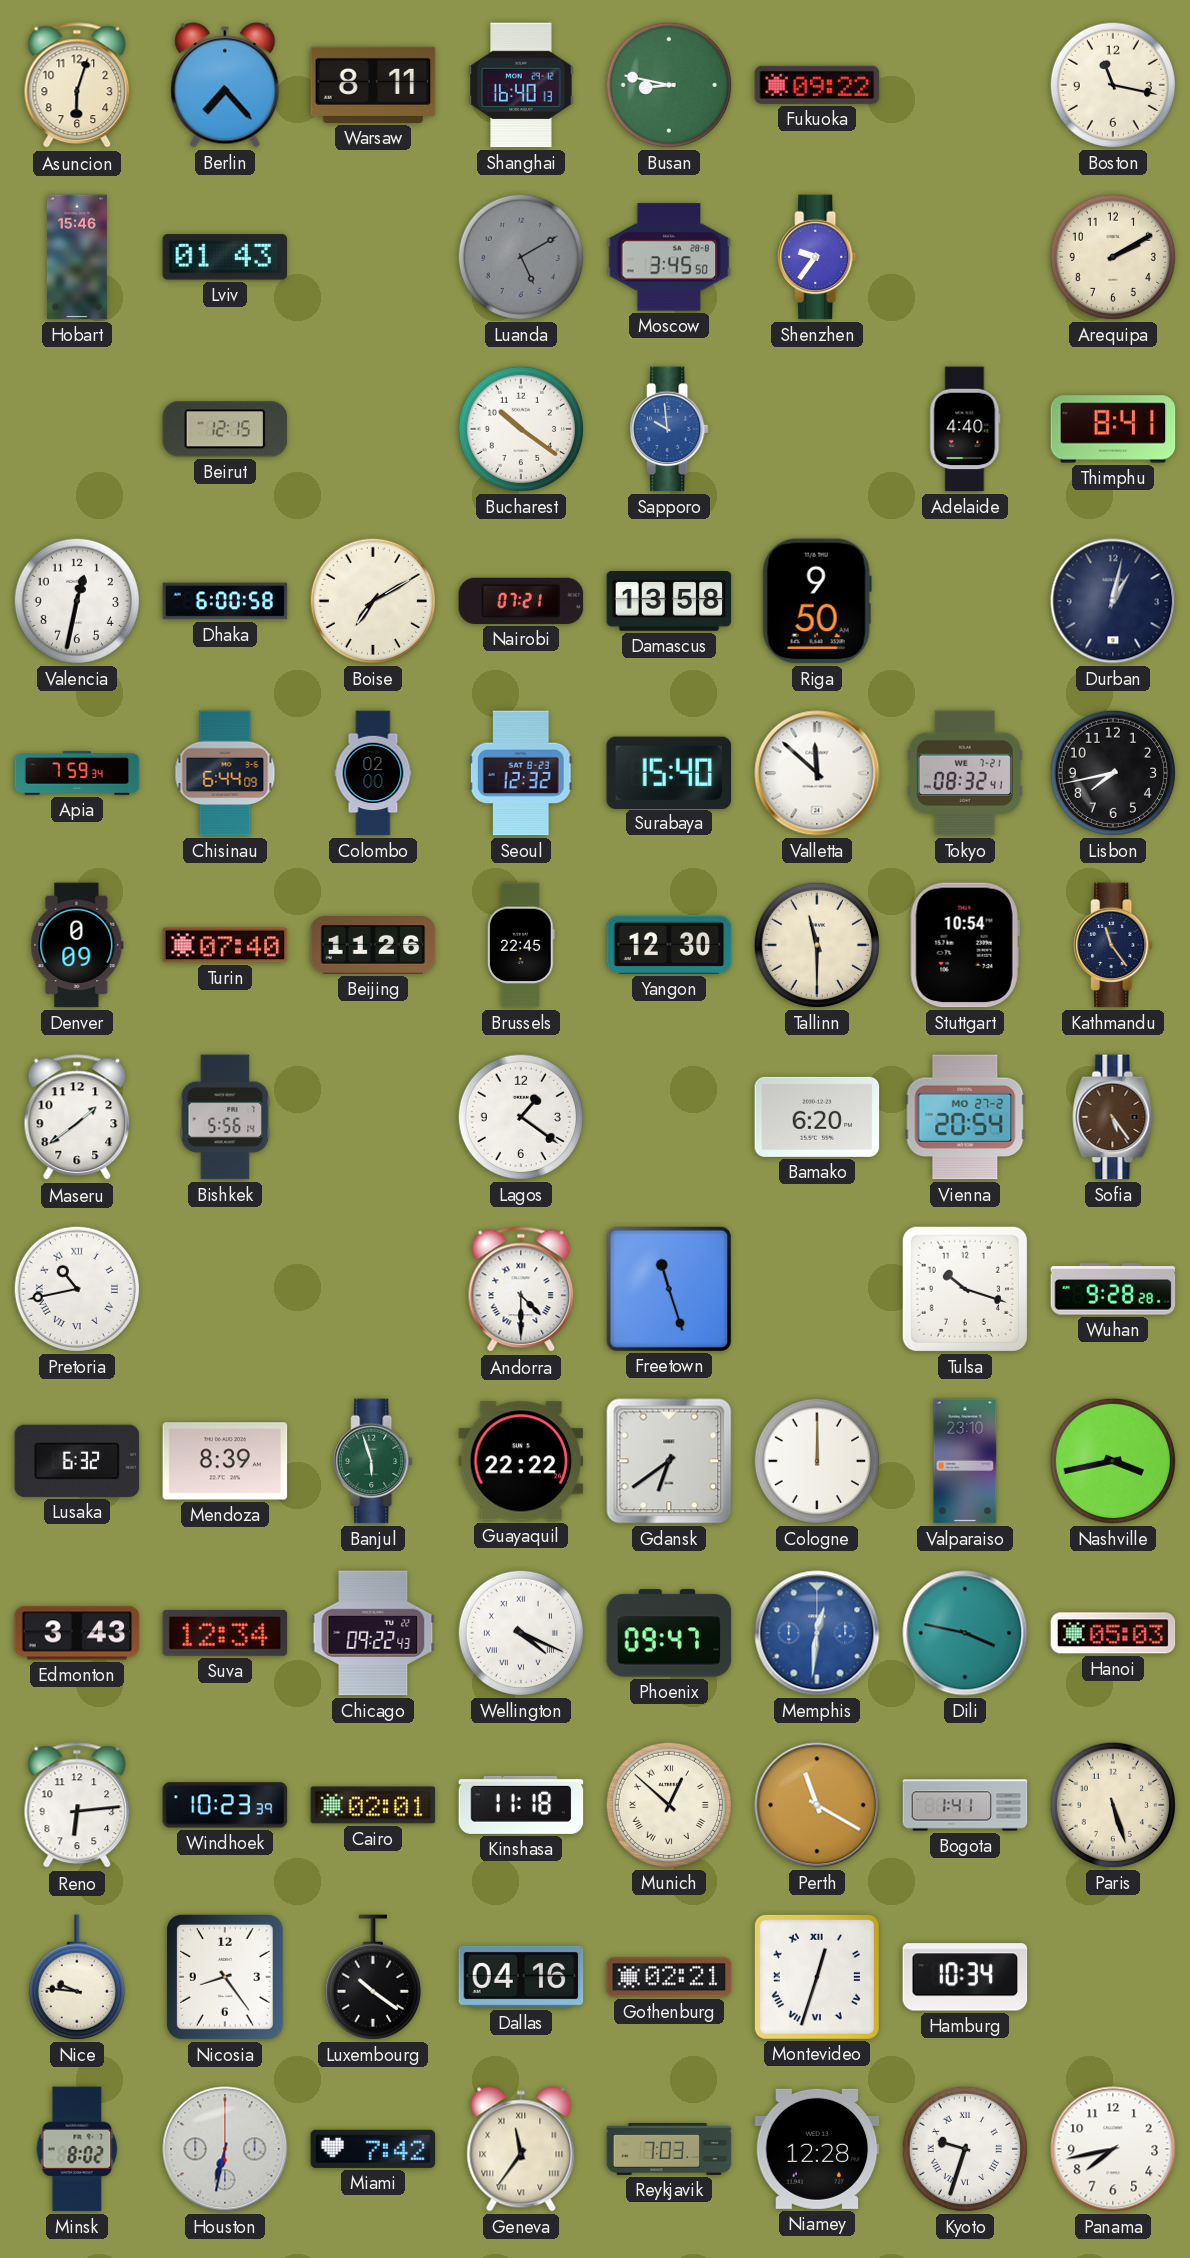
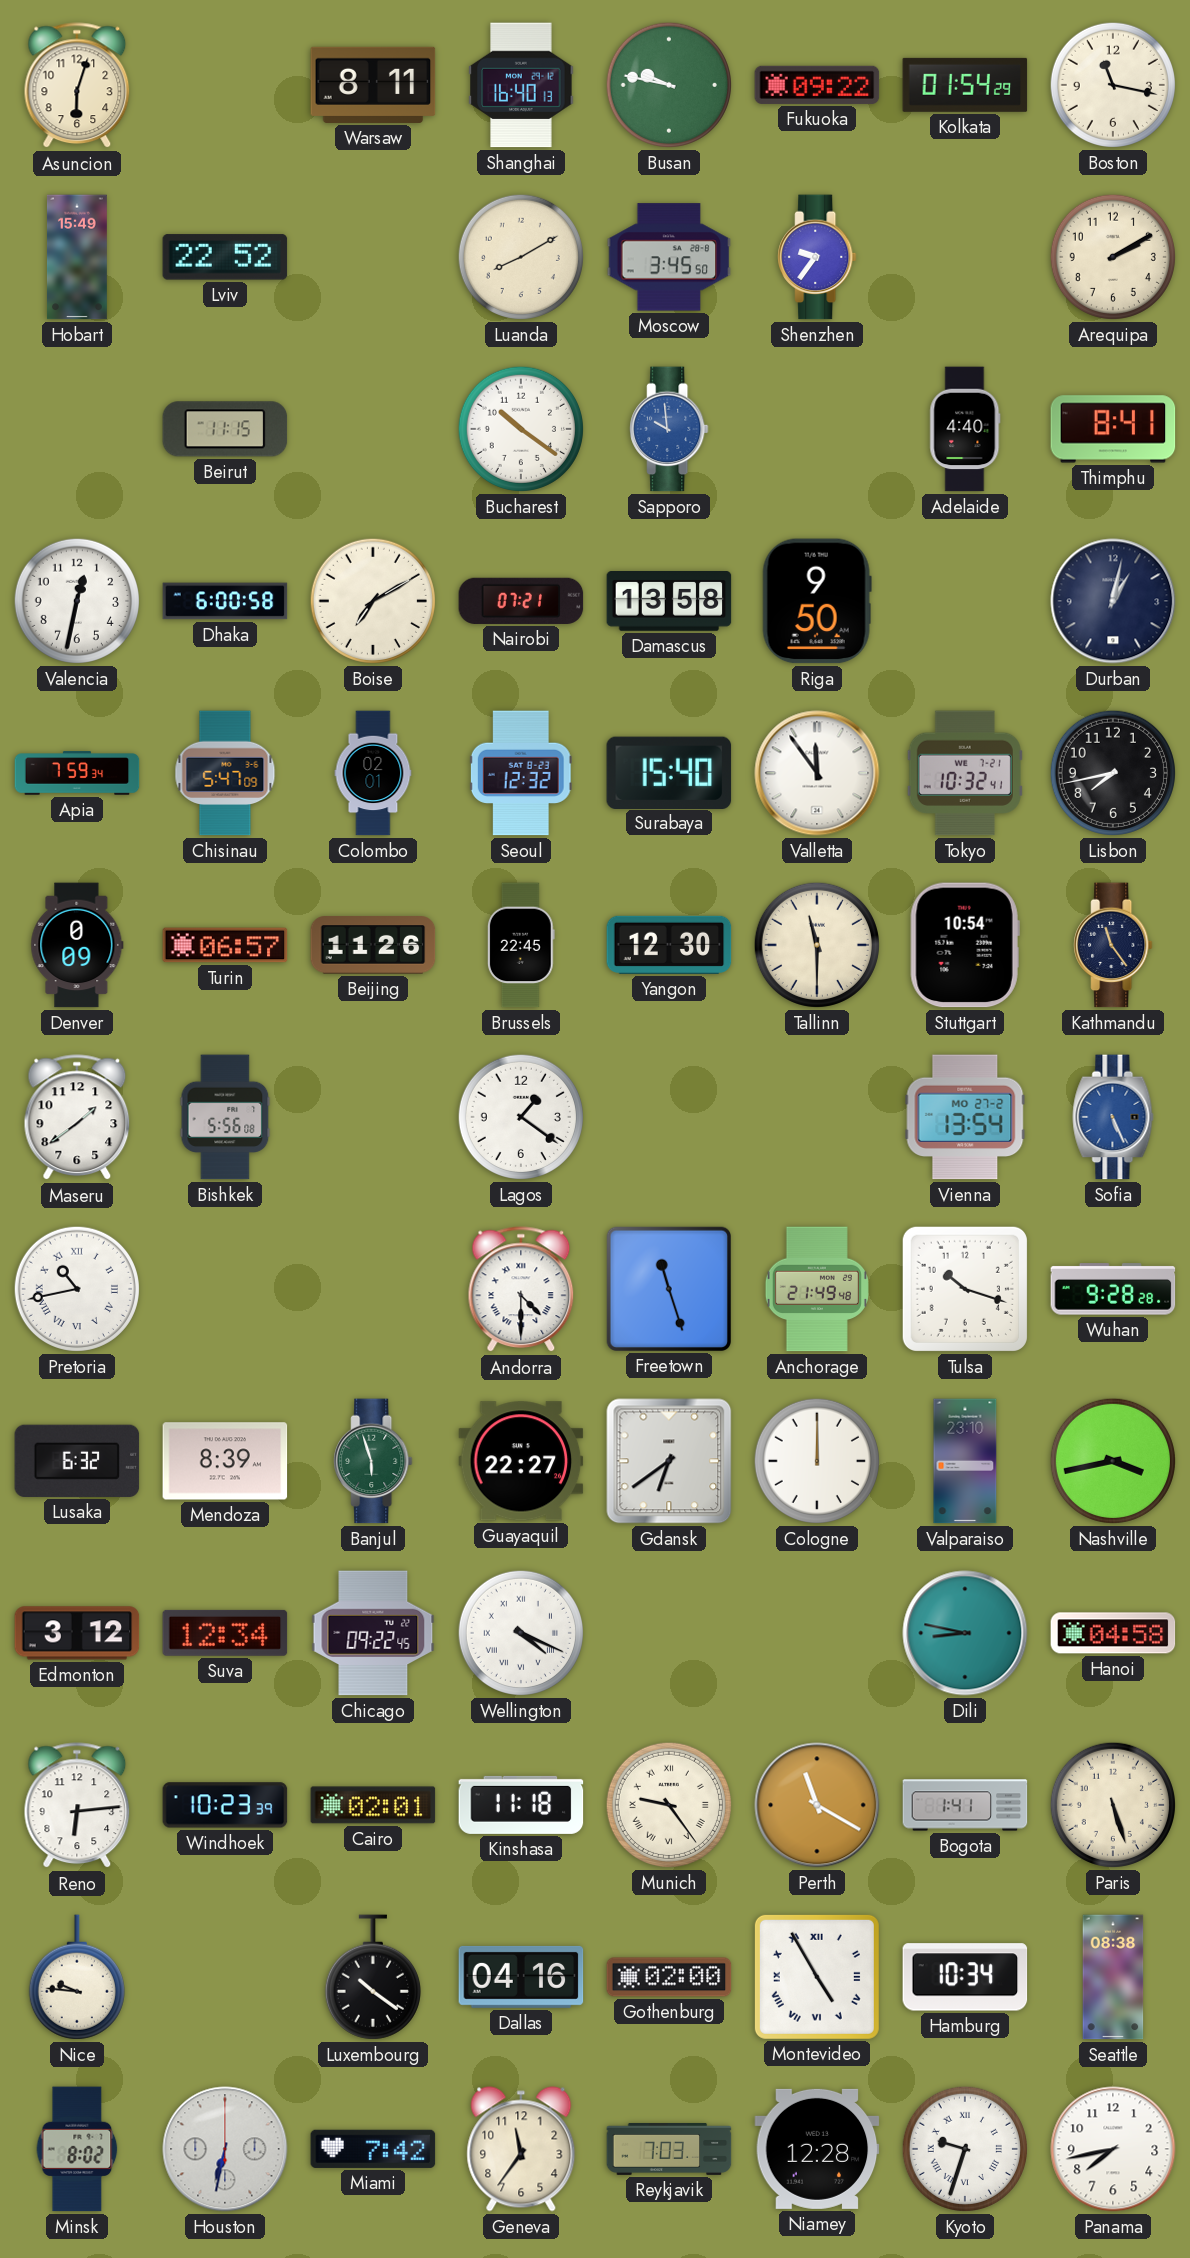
Berlin: 7:23 -> none
Busan: 8:47 -> 9:47
Kolkata: none -> 01:54
Hobart: 15:46 -> 15:49
Lviv: 01:43 -> 22:52
Luanda: 5:10 -> 8:10
Luanda dial: grey -> cream
Beirut: 12:15 -> 11:15
Chisinau: 6:44 -> 5:47
Colombo: 02:00 -> 02:01
Valletta: 11:52 -> 11:54
Tokyo: 08:32 -> 10:32
Turin: 07:40 -> 06:57
Bishkek: 5:56:14 -> 5:56:08
Bamako: 6:20 -> none
Vienna: 20:54 -> 13:54
Sofia: 5:24 -> 5:26
Sofia dial: brown -> blue
Anchorage: none -> 21:49
Guayaquil: 22:22 -> 22:27
Edmonton: 3:43 -> 3:12
Chicago: 09:22:43 -> 09:22:45
Phoenix: 09:47 -> none
Memphis: 12:31 -> none
Dili: 3:47 -> 8:47
Hanoi: 05:03 -> 04:58
Munich: 12:52 -> 9:24
Nicosia: 8:24 -> none
Gothenburg: 02:21 -> 02:00
Montevideo: 12:33 -> 4:55
Seattle: none -> 08:38
Geneva numerals: Roman -> Arabic
